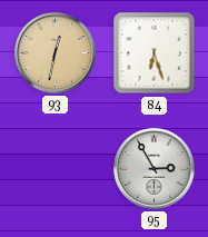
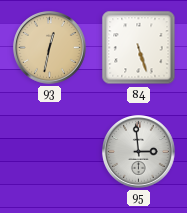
84: 6:27 -> 5:27
95: 2:55 -> 2:59
